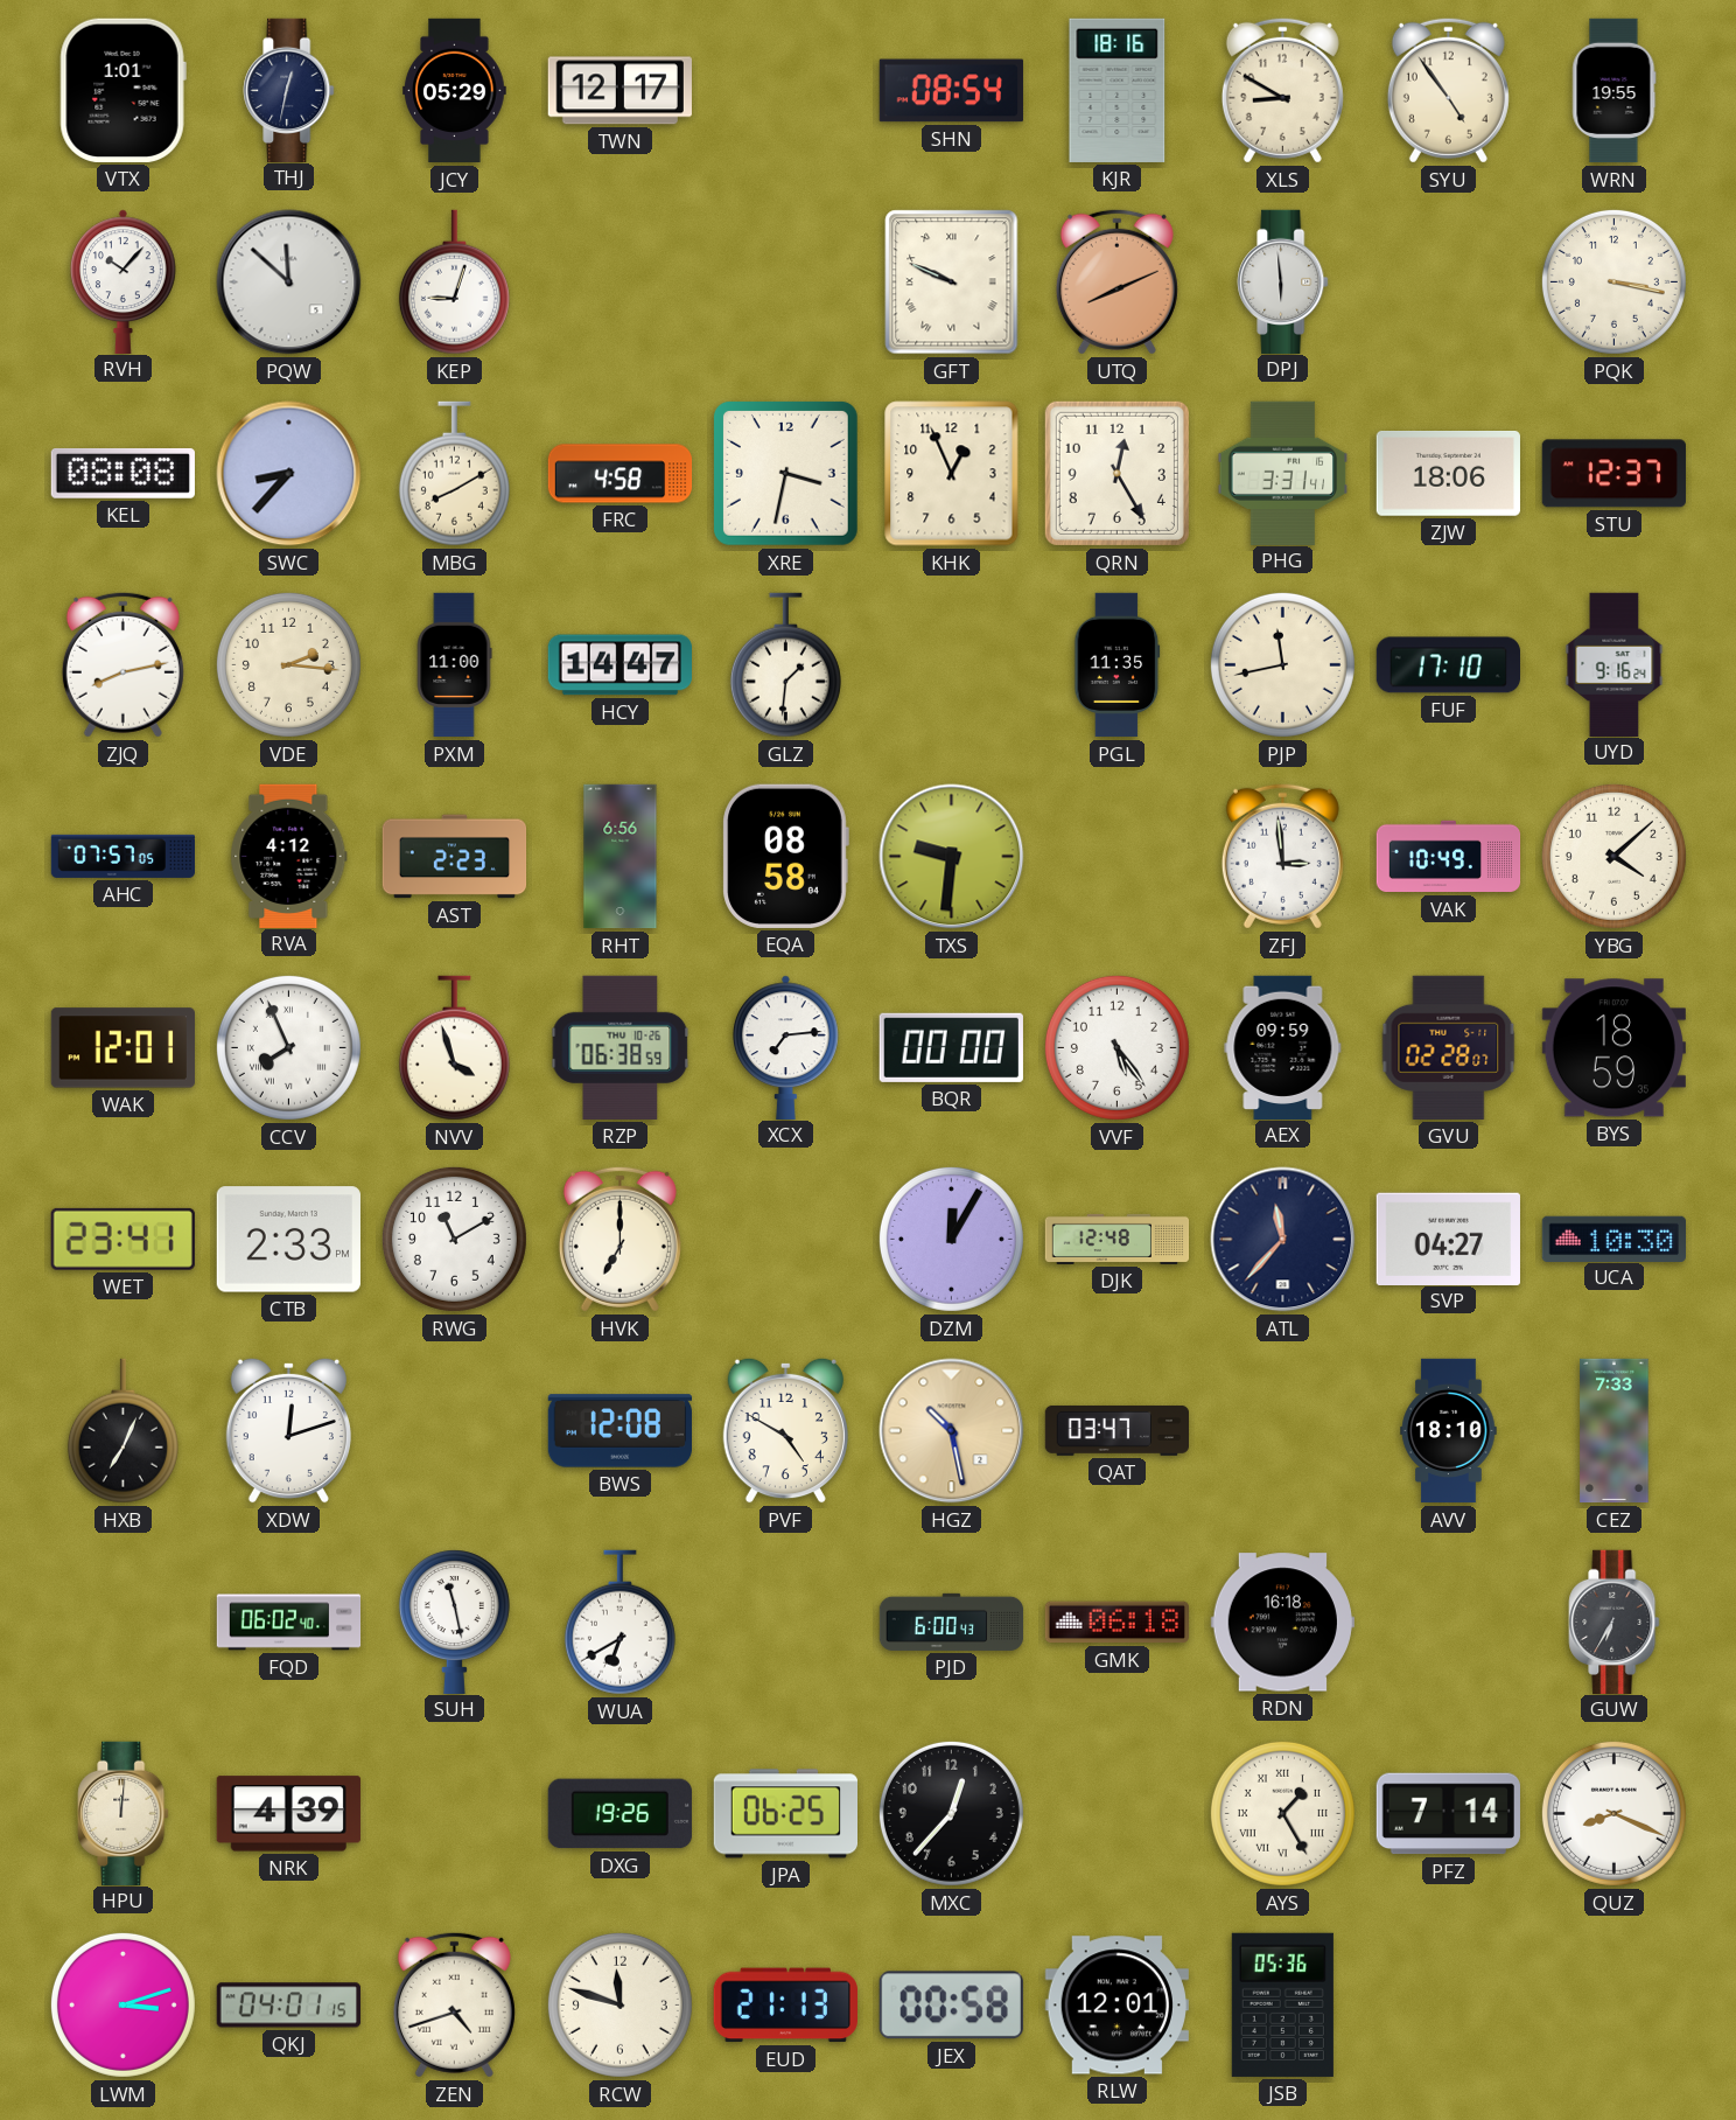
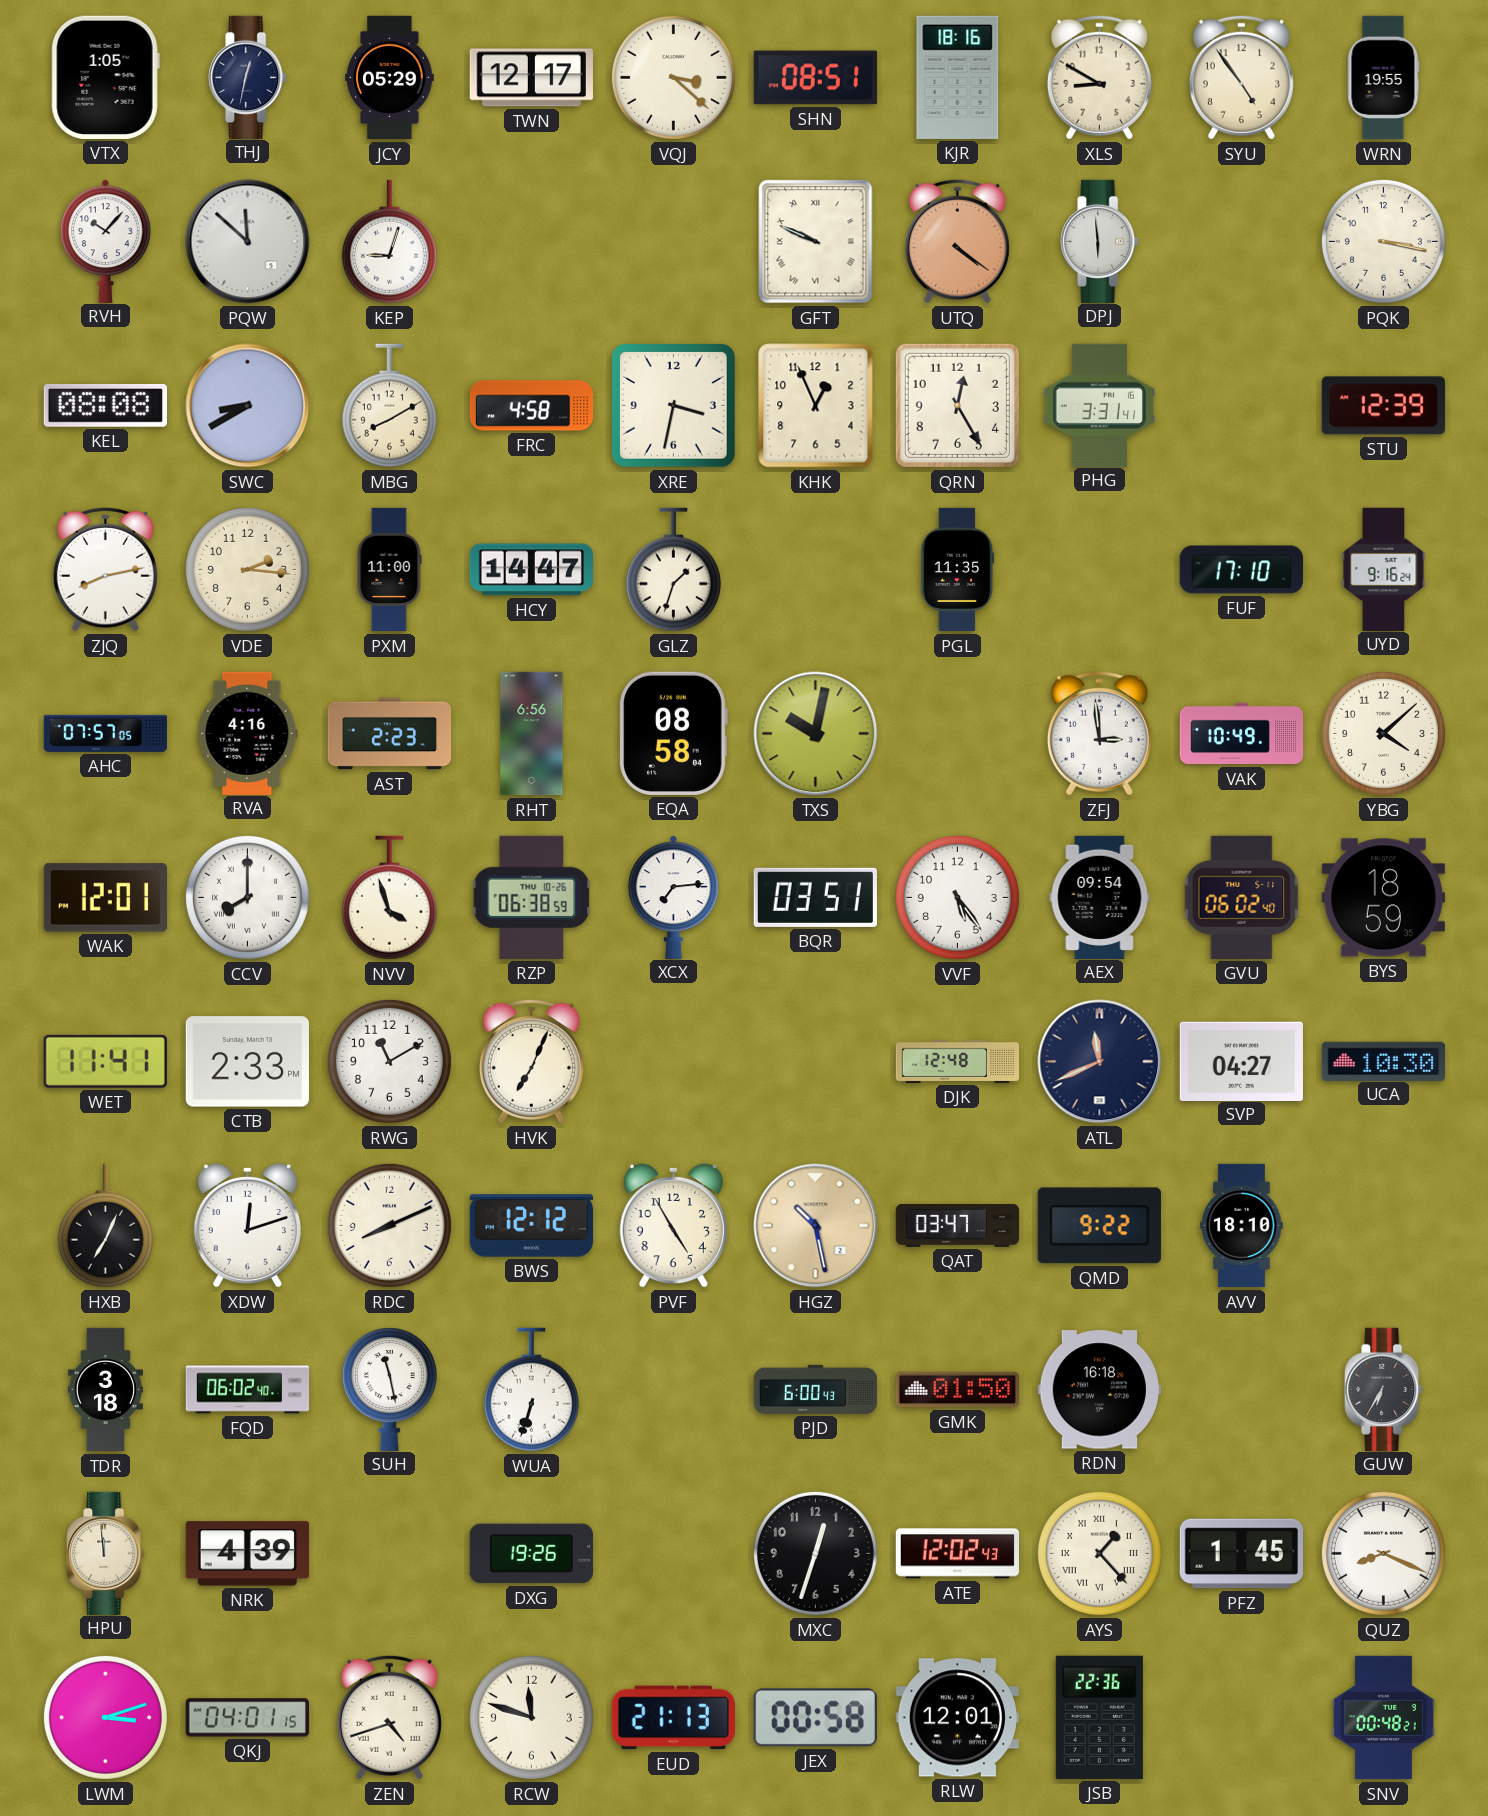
VTX: 1:01 -> 1:05
VQJ: none -> 3:22
SHN: 08:54 -> 08:51
UTQ: 8:11 -> 4:21
SWC: 8:37 -> 8:40
ZJW: 18:06 -> none
STU: 12:37 -> 12:39
GLZ: 1:31 -> 1:33
PJP: 11:43 -> none
RVA: 4:12 -> 4:16
TXS: 9:31 -> 10:02
CCV: 7:56 -> 8:00
BQR: 00:00 -> 03:51
AEX: 09:59 -> 09:54
GVU: 02:28 -> 06:02
WET: 23:41 -> 11:41
HVK: 7:00 -> 7:04
DZM: 12:05 -> none
ATL: 11:37 -> 11:41
RDC: none -> 8:11
BWS: 12:08 -> 12:12
PVF: 4:50 -> 4:55
QMD: none -> 9:22
CEZ: 7:33 -> none
TDR: none -> 3:18
WUA: 6:40 -> 6:33
GMK: 06:18 -> 01:50
HPU: 12:01 -> 11:59
JPA: 06:25 -> none
MXC: 12:37 -> 12:33
ATE: none -> 12:02
AYS: 1:25 -> 1:23
PFZ: 7:14 -> 1:45
JSB: 05:36 -> 22:36
SNV: none -> 00:48
